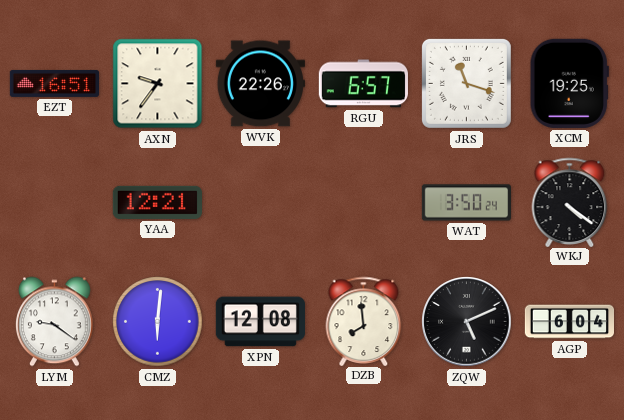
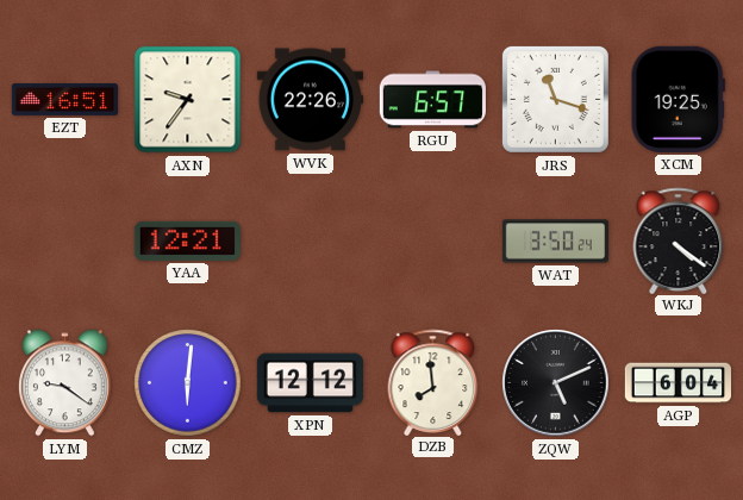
XPN: 12:08 -> 12:12
